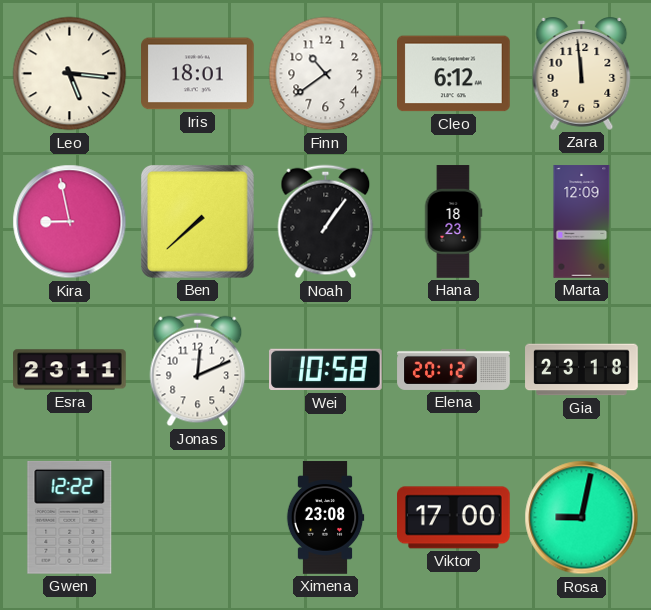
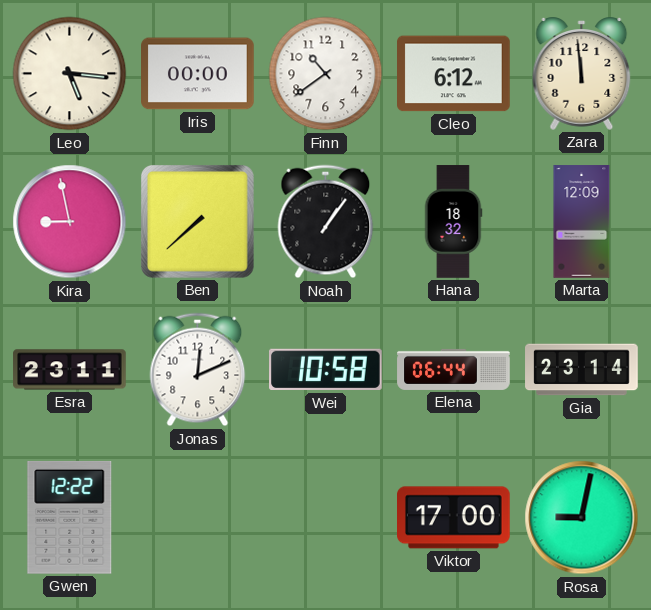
Iris: 18:01 -> 00:00
Hana: 18:23 -> 18:32
Elena: 20:12 -> 06:44
Gia: 23:18 -> 23:14
Ximena: 23:08 -> none
